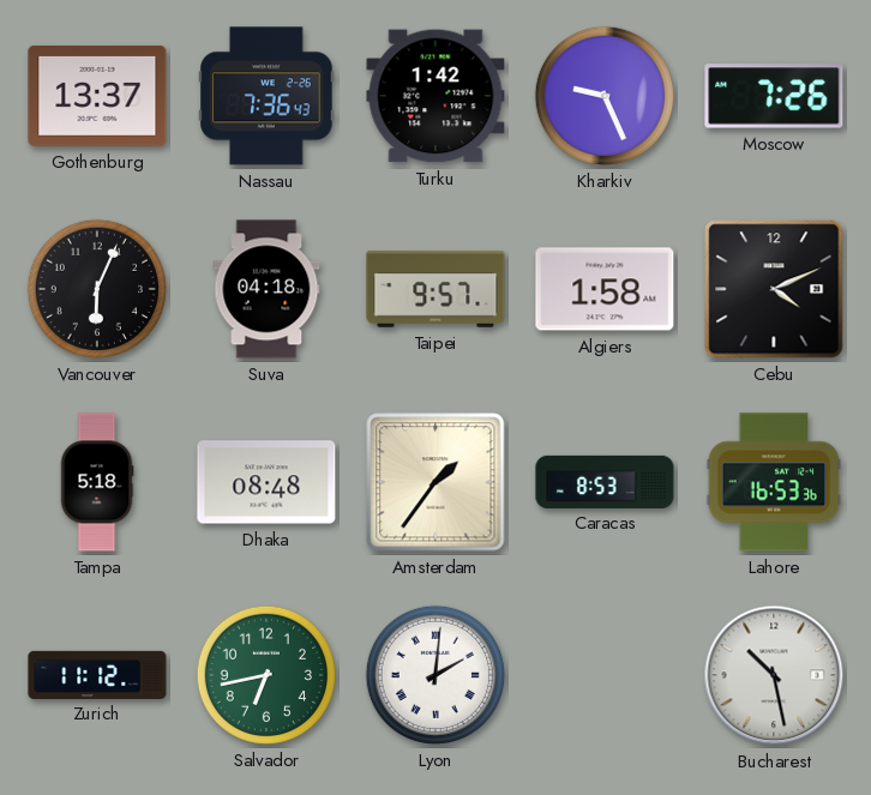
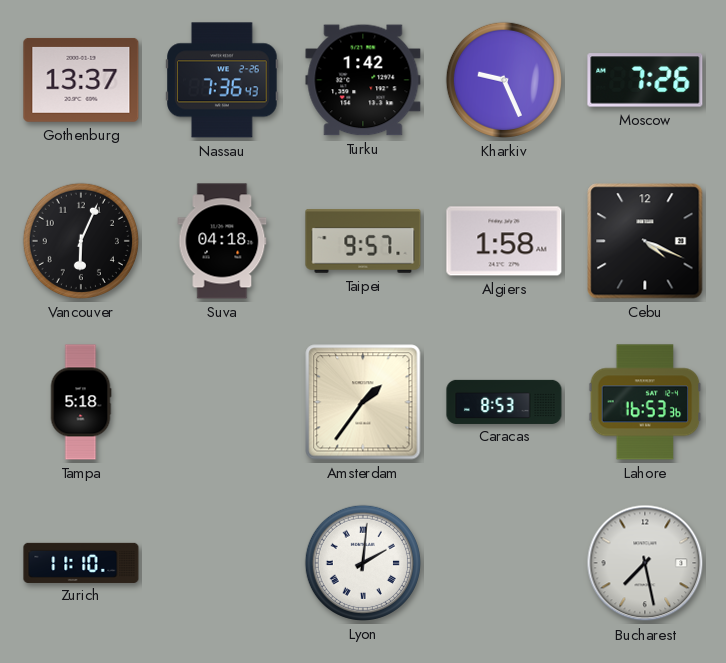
Cebu: 4:11 -> 4:19
Dhaka: 08:48 -> none
Zurich: 11:12 -> 11:10
Salvador: 6:43 -> none
Bucharest: 10:28 -> 7:28
